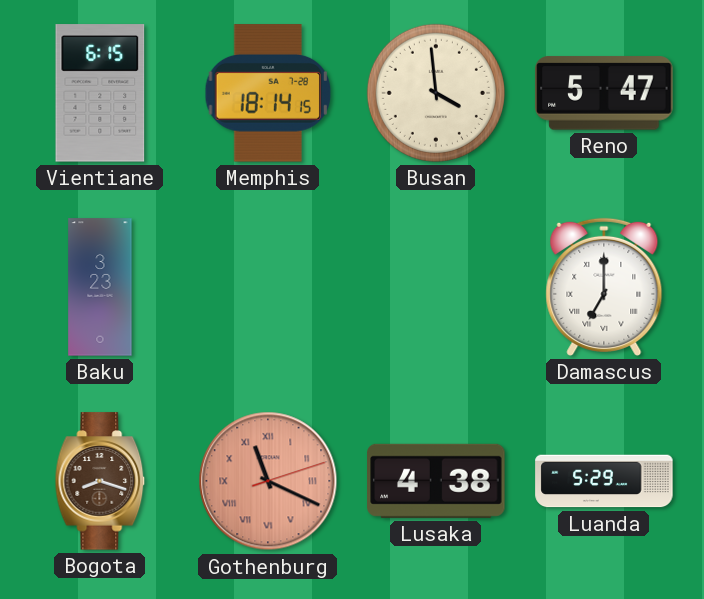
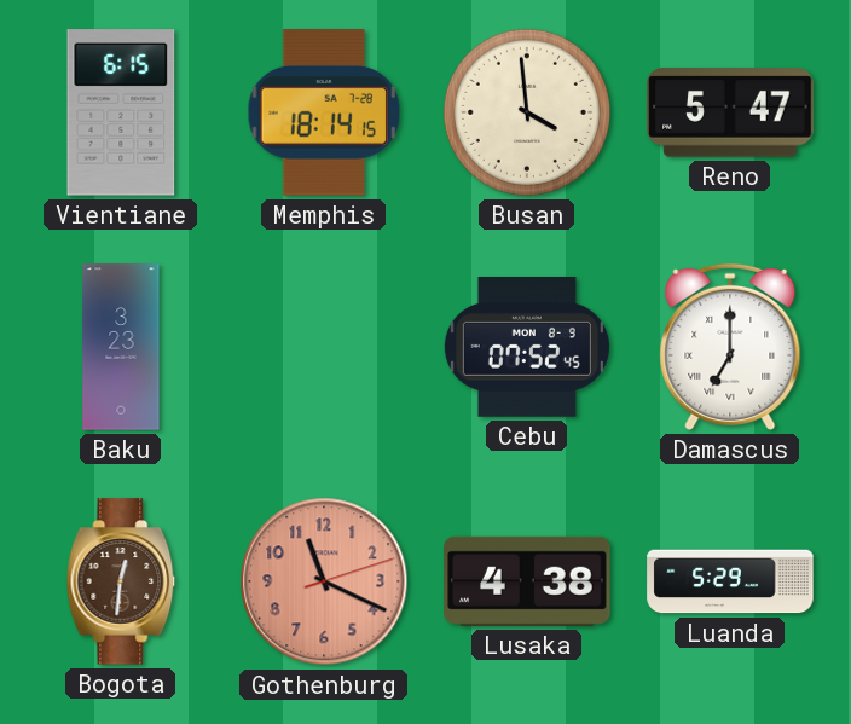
Cebu: none -> 07:52
Bogota: 8:18 -> 12:31
Gothenburg numerals: Roman -> Arabic
